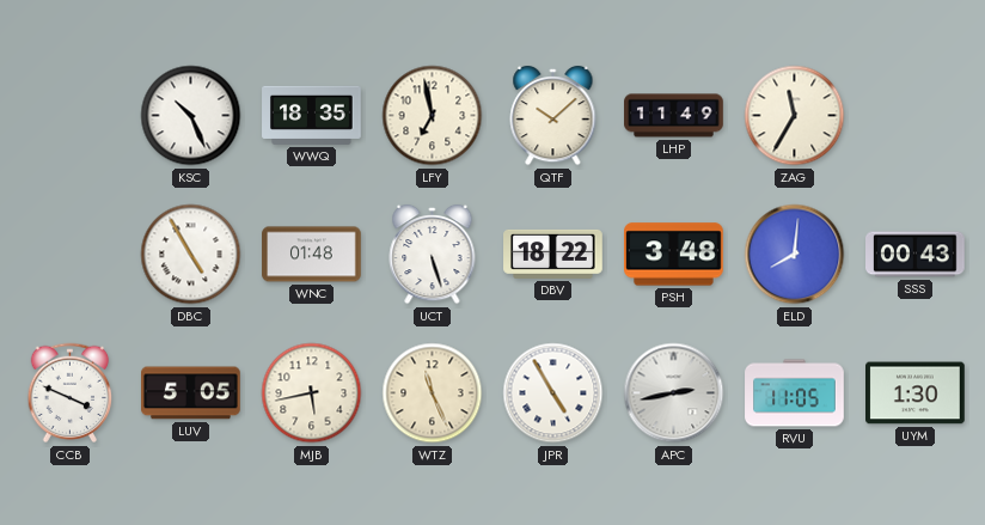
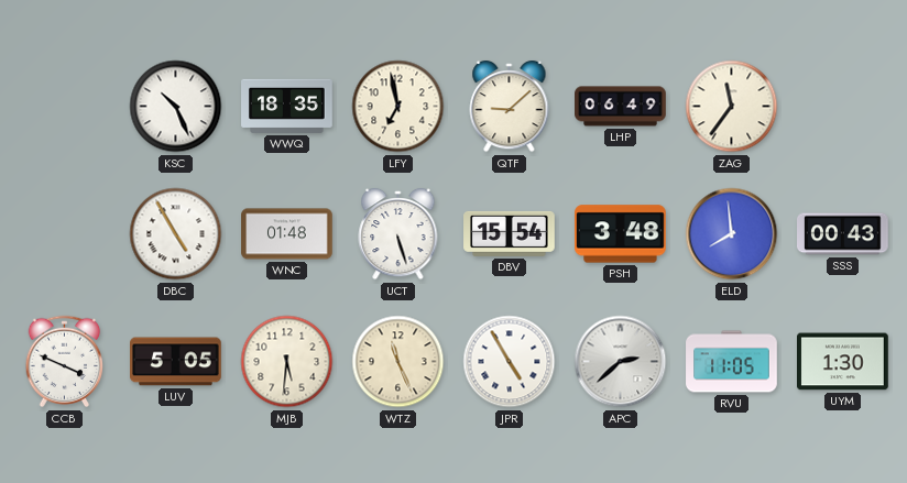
QTF: 10:08 -> 9:08
LHP: 11:49 -> 06:49
ZAG: 11:35 -> 11:36
DBV: 18:22 -> 15:54
ELD: 8:01 -> 7:59
MJB: 5:43 -> 5:31
APC: 2:43 -> 2:38
